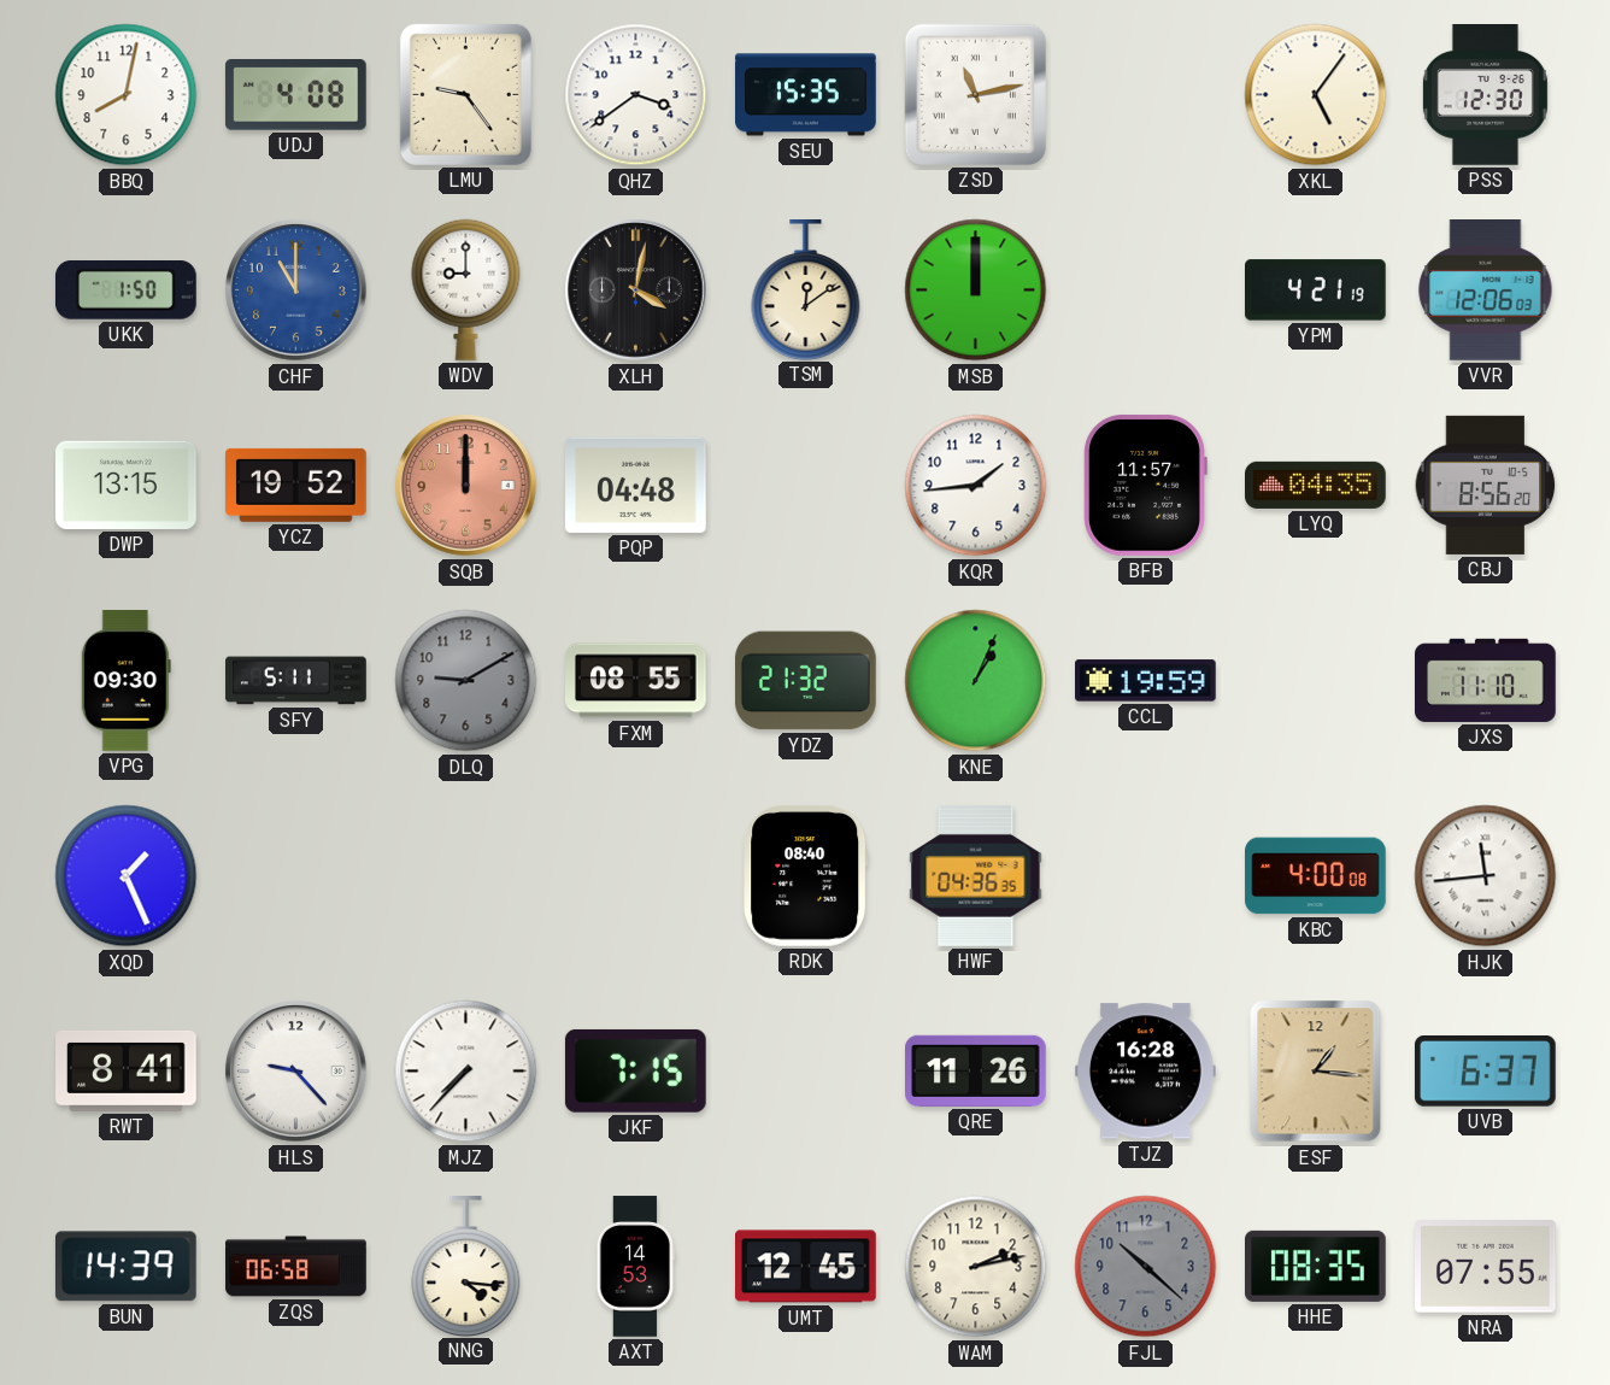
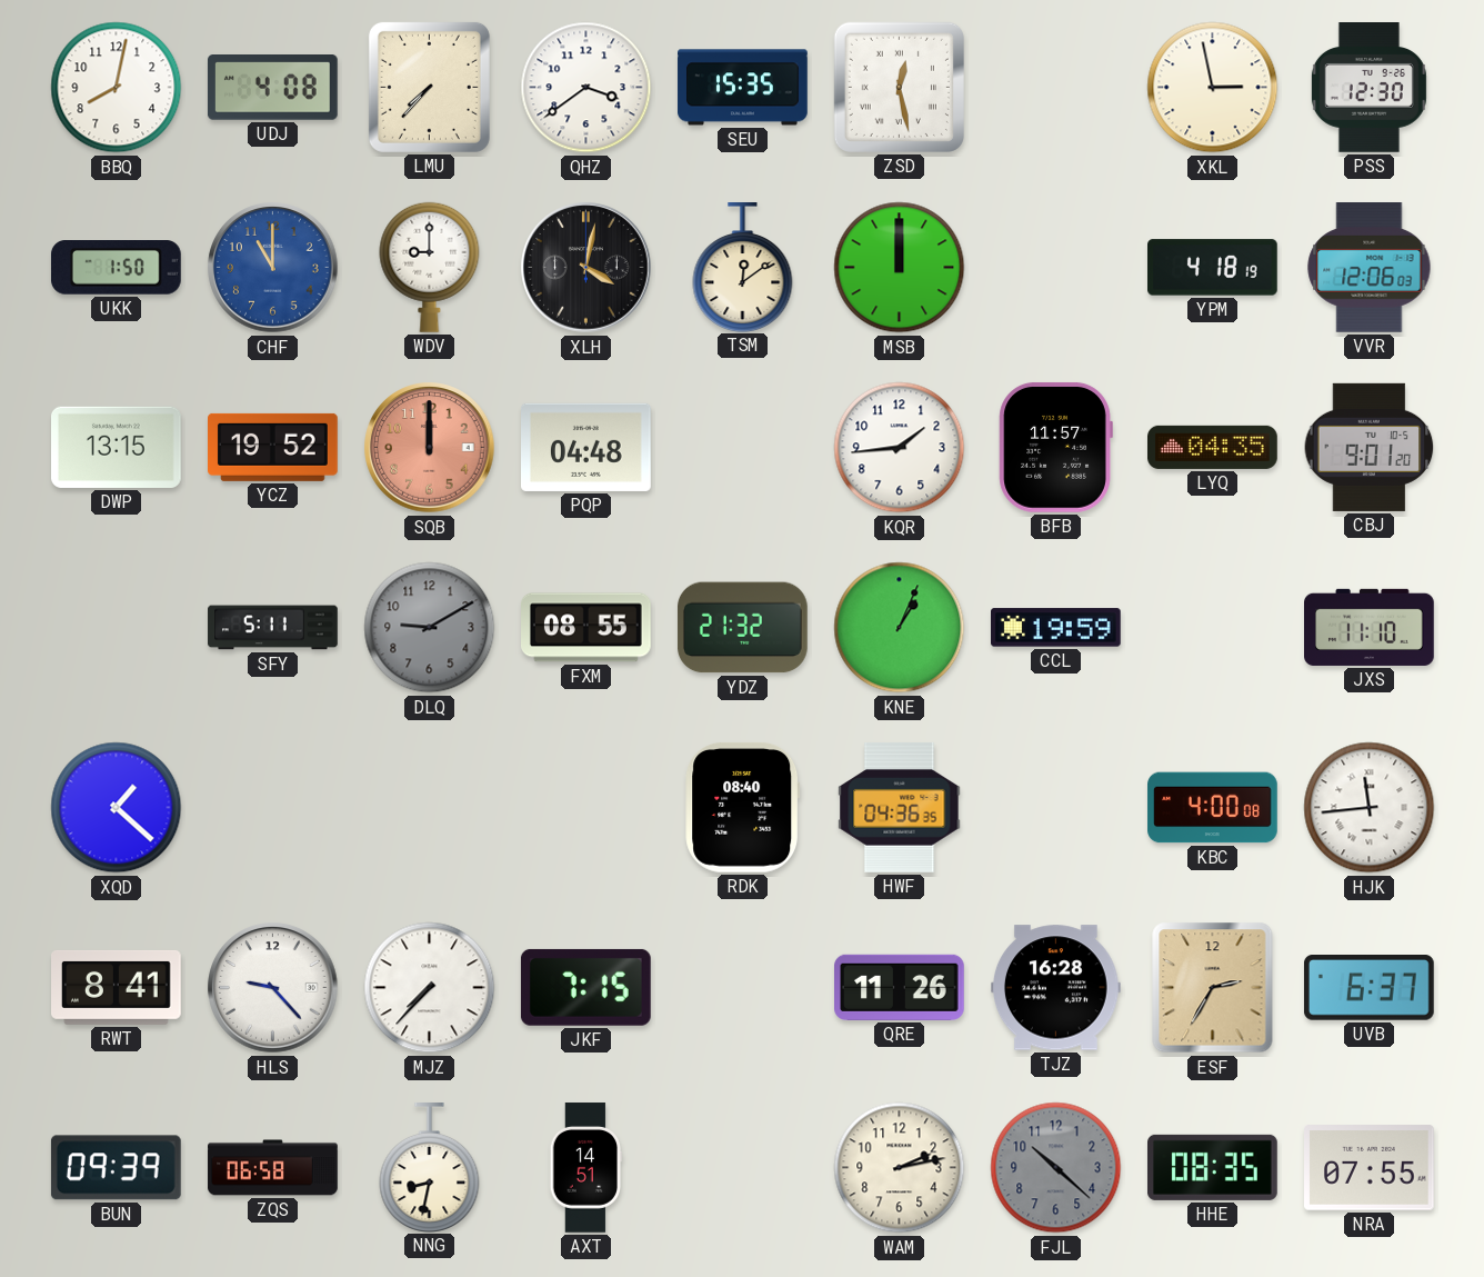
LMU: 9:24 -> 7:37
ZSD: 11:13 -> 12:28
XKL: 5:06 -> 2:58
YPM: 4:21 -> 4:18
CBJ: 8:56 -> 9:01
VPG: 09:30 -> none
XQD: 1:26 -> 1:22
ESF: 1:16 -> 2:35
BUN: 14:39 -> 09:39
NNG: 4:16 -> 8:32
AXT: 14:53 -> 14:51
UMT: 12:45 -> none
